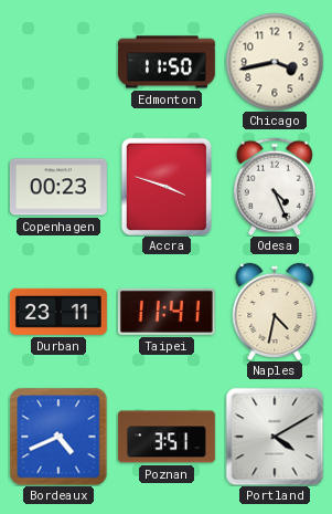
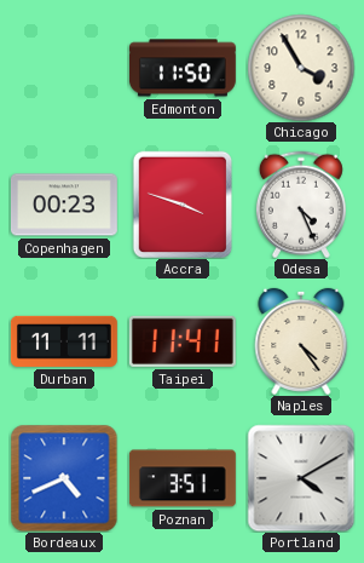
Chicago: 3:43 -> 3:55
Durban: 23:11 -> 11:11
Naples: 4:32 -> 4:24
